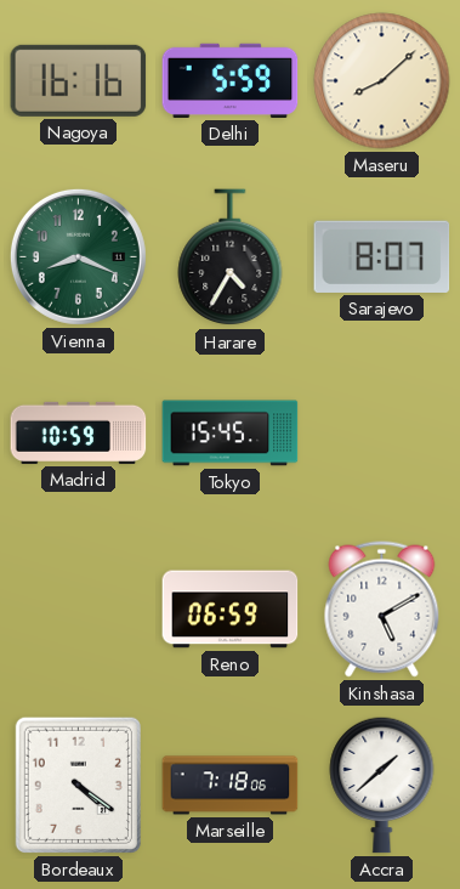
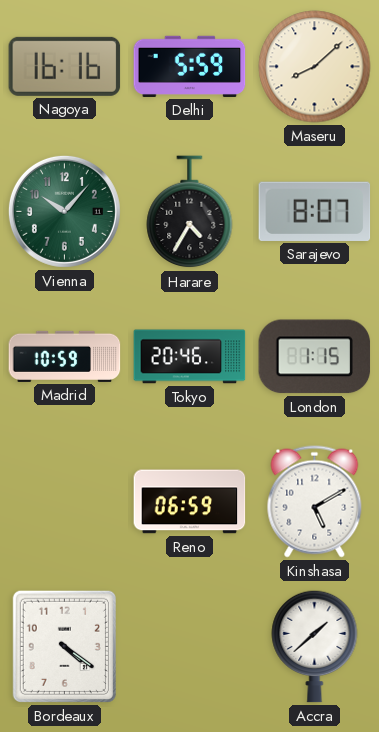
Vienna: 8:19 -> 10:07
Tokyo: 15:45 -> 20:46
London: none -> 1:15
Marseille: 7:18 -> none
